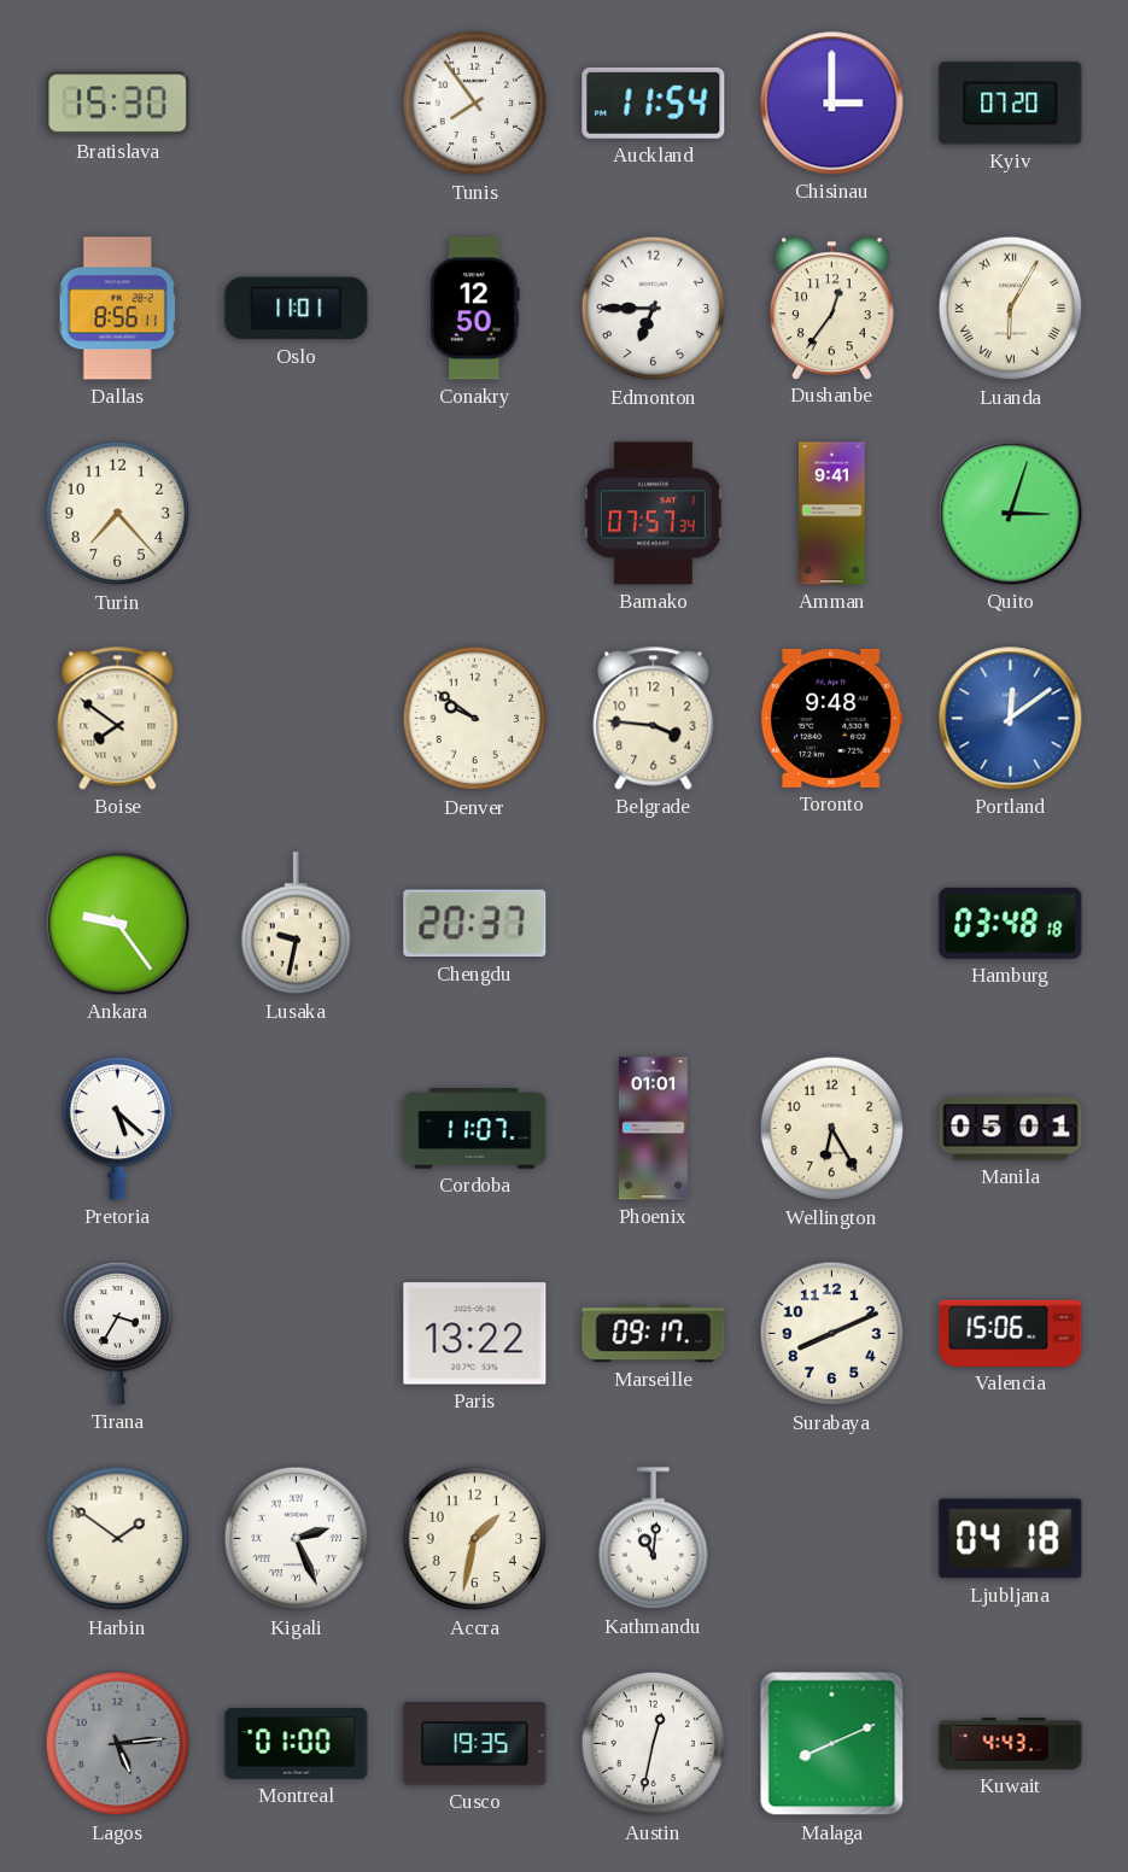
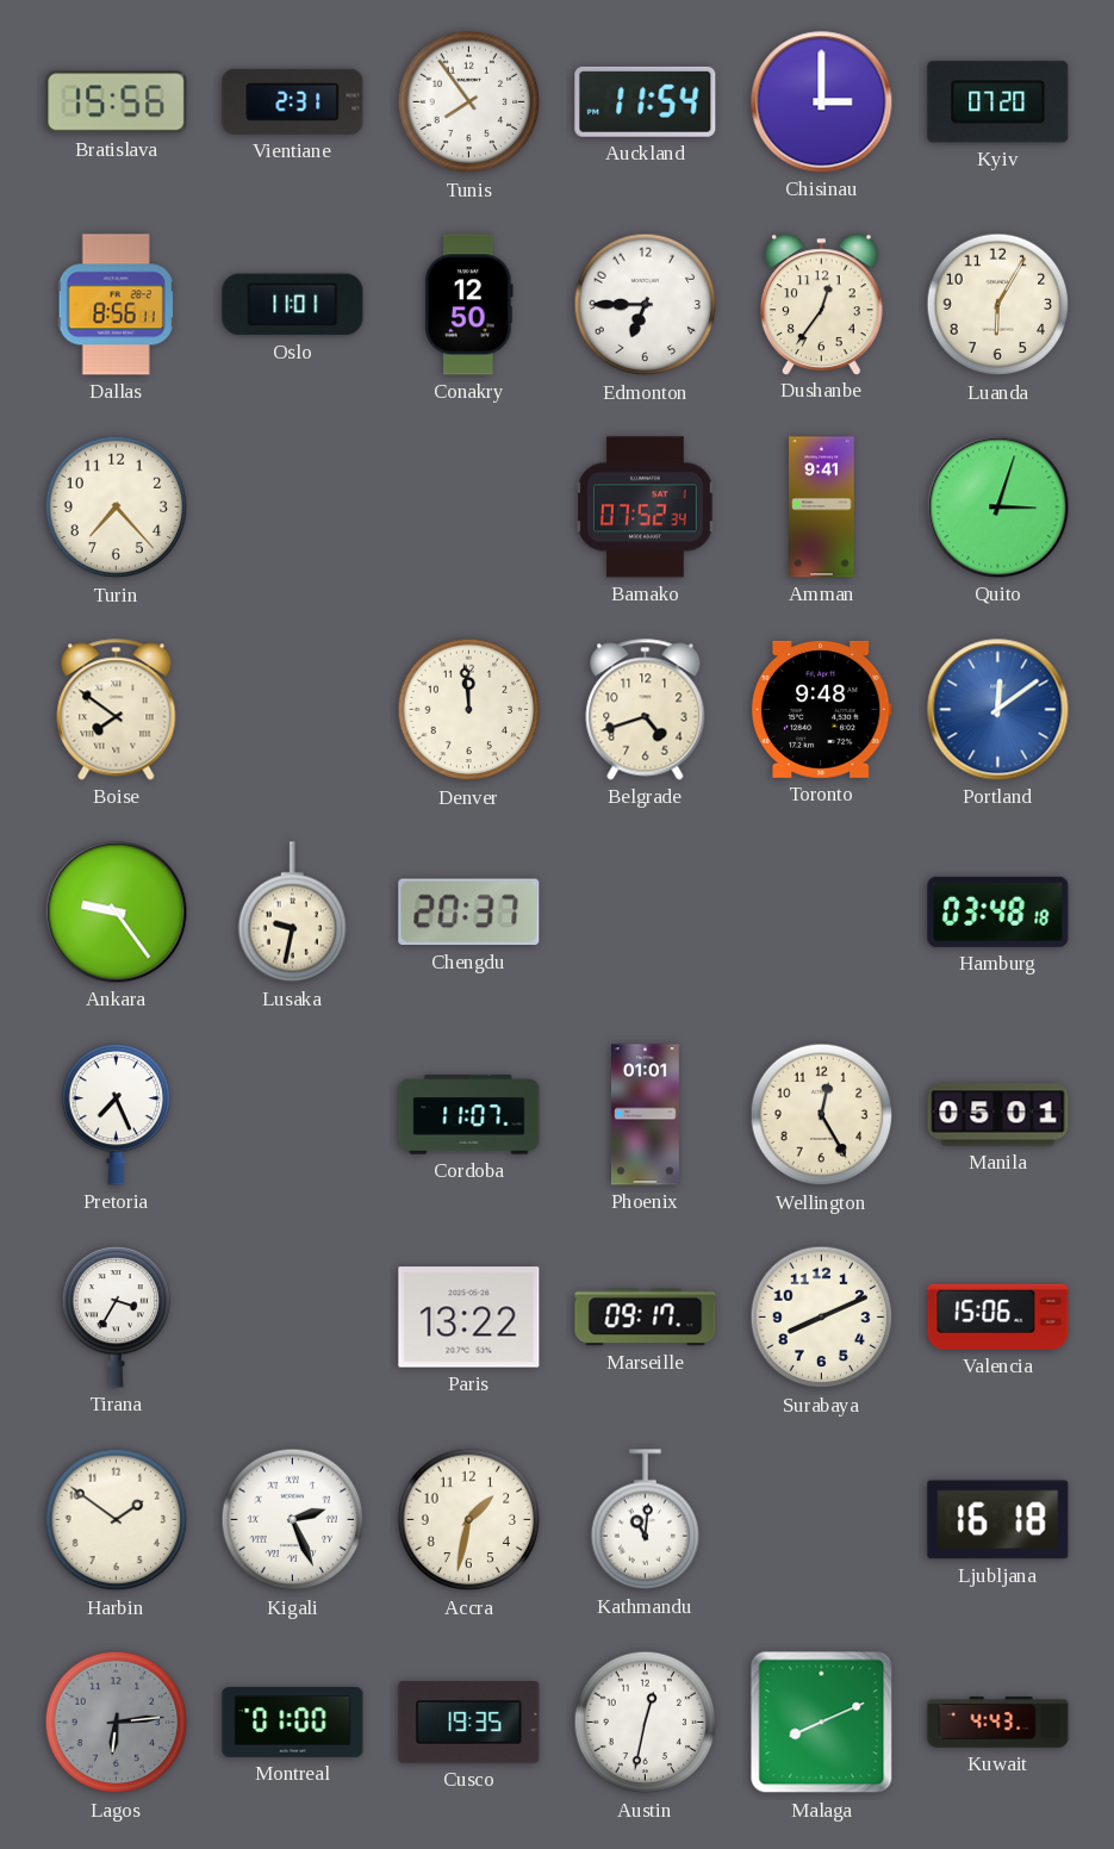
Bratislava: 15:30 -> 15:56
Vientiane: none -> 2:31
Luanda numerals: Roman -> Arabic
Bamako: 07:57 -> 07:52
Denver: 9:51 -> 11:59
Belgrade: 3:46 -> 4:42
Pretoria: 5:22 -> 7:26
Wellington: 6:25 -> 12:25
Ljubljana: 04:18 -> 16:18
Lagos: 5:14 -> 6:14
